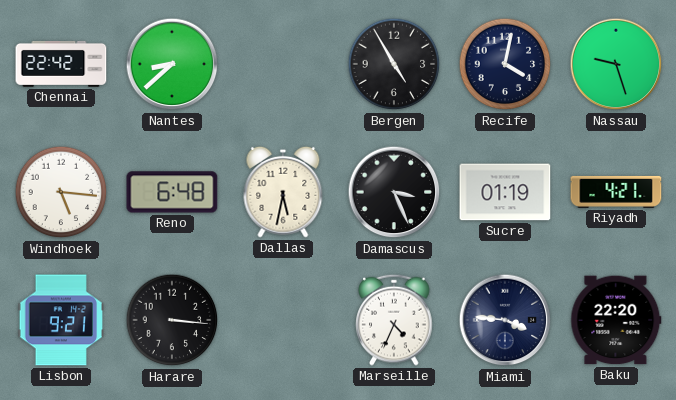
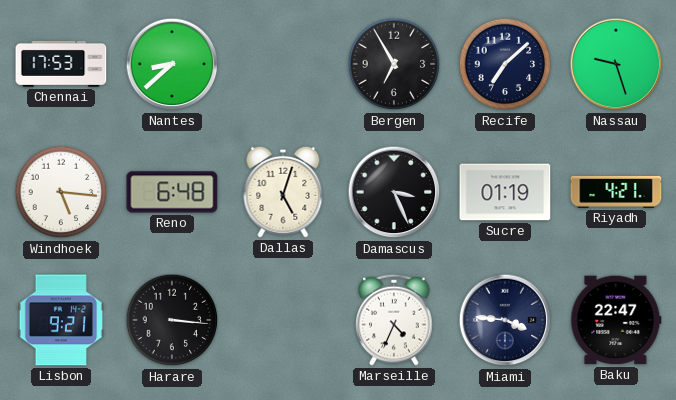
Chennai: 22:42 -> 17:53
Bergen: 4:55 -> 6:55
Recife: 4:02 -> 7:08
Dallas: 5:32 -> 5:03
Baku: 22:20 -> 22:47
